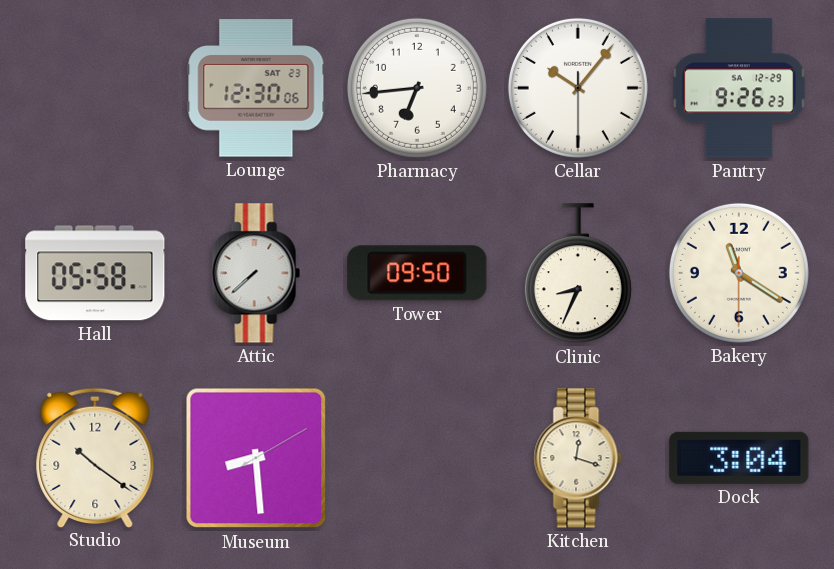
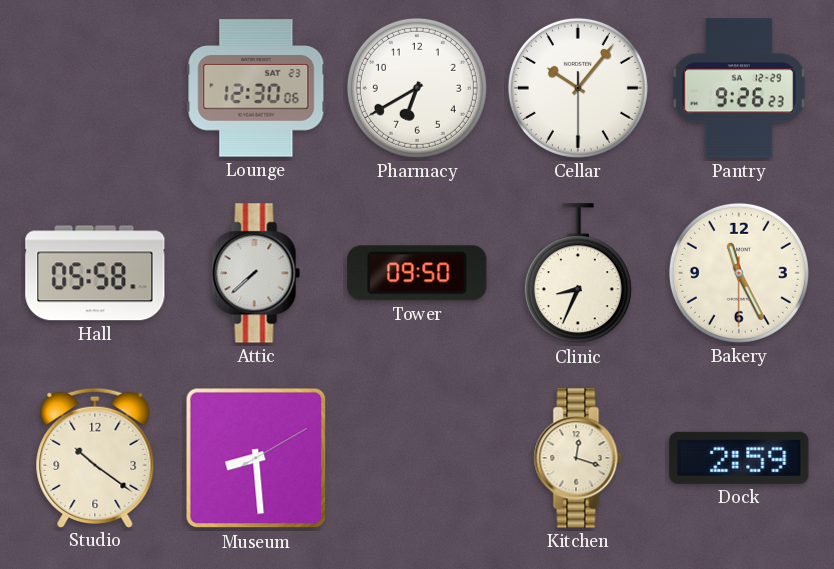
Pharmacy: 6:44 -> 6:40
Bakery: 11:20 -> 11:25
Dock: 3:04 -> 2:59
